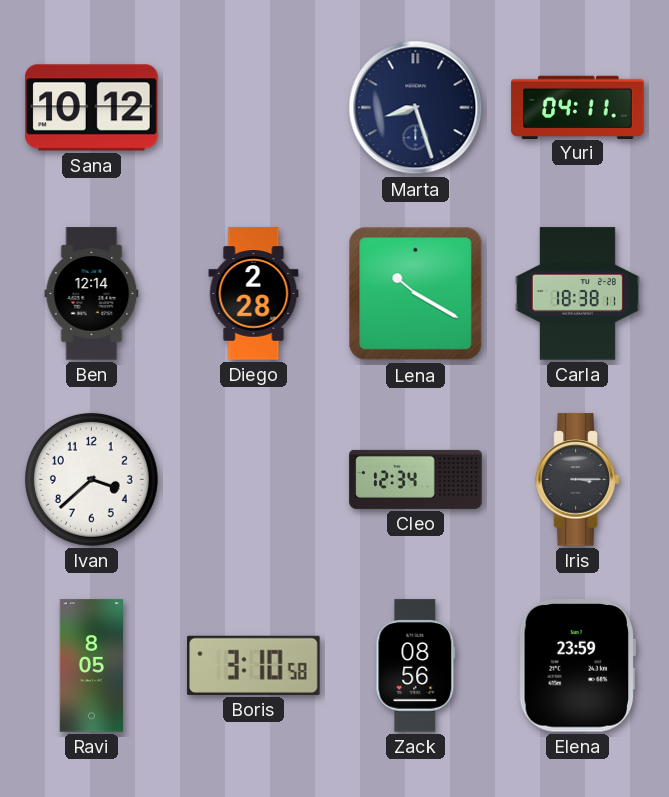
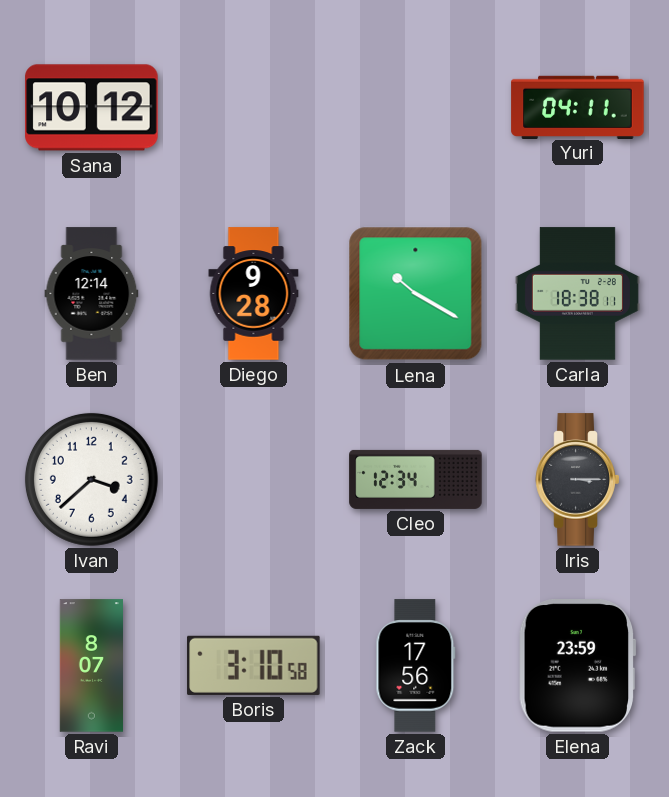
Marta: 8:27 -> none
Diego: 2:28 -> 9:28
Ravi: 8:05 -> 8:07
Zack: 08:56 -> 17:56
